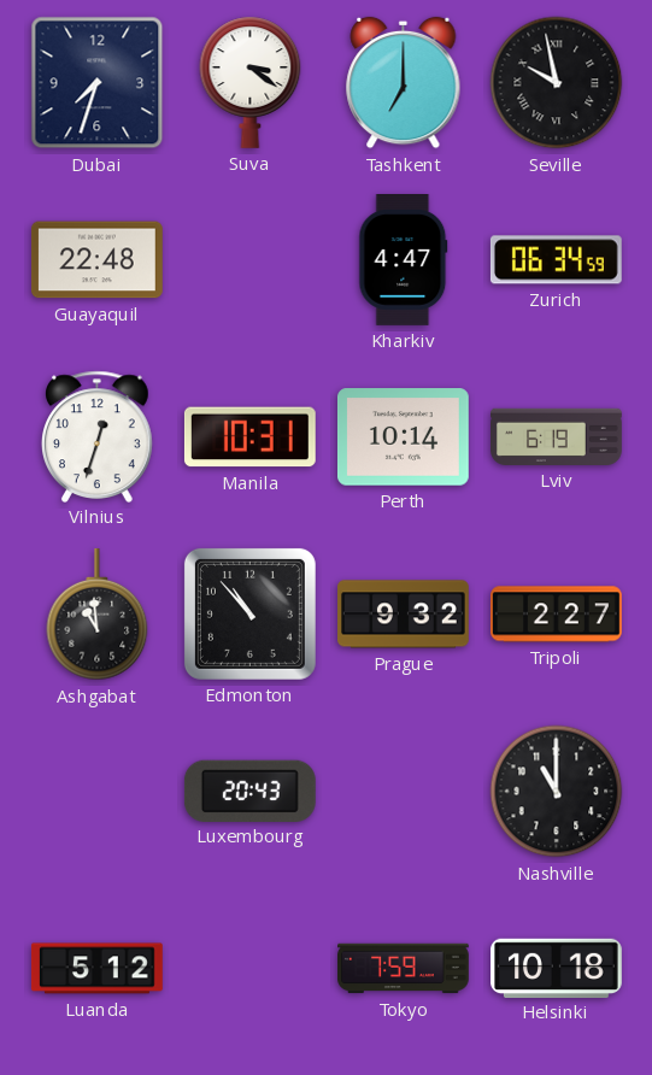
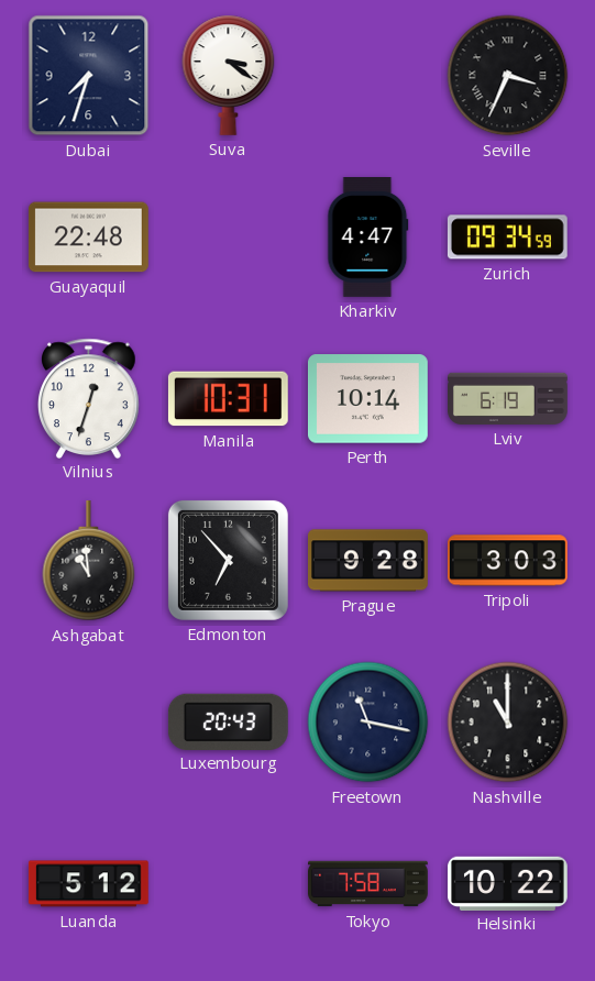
Tashkent: 7:00 -> none
Seville: 9:58 -> 3:34
Zurich: 06:34 -> 09:34
Edmonton: 10:53 -> 6:53
Prague: 9:32 -> 9:28
Tripoli: 2:27 -> 3:03
Freetown: none -> 11:17
Tokyo: 7:59 -> 7:58
Helsinki: 10:18 -> 10:22
